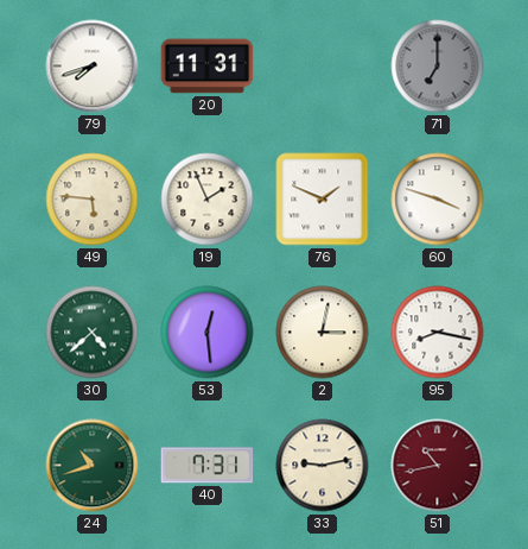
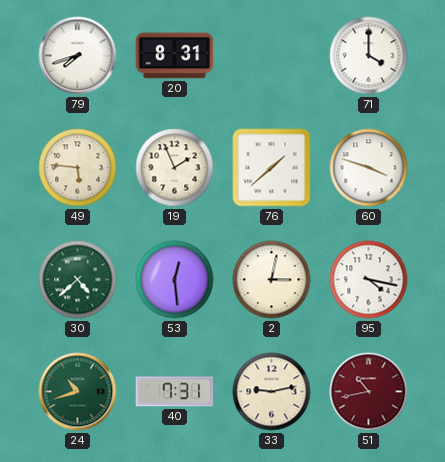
20: 11:31 -> 8:31
71: 7:00 -> 4:00
71 dial: grey -> white
76: 1:49 -> 1:38
95: 8:17 -> 4:17
